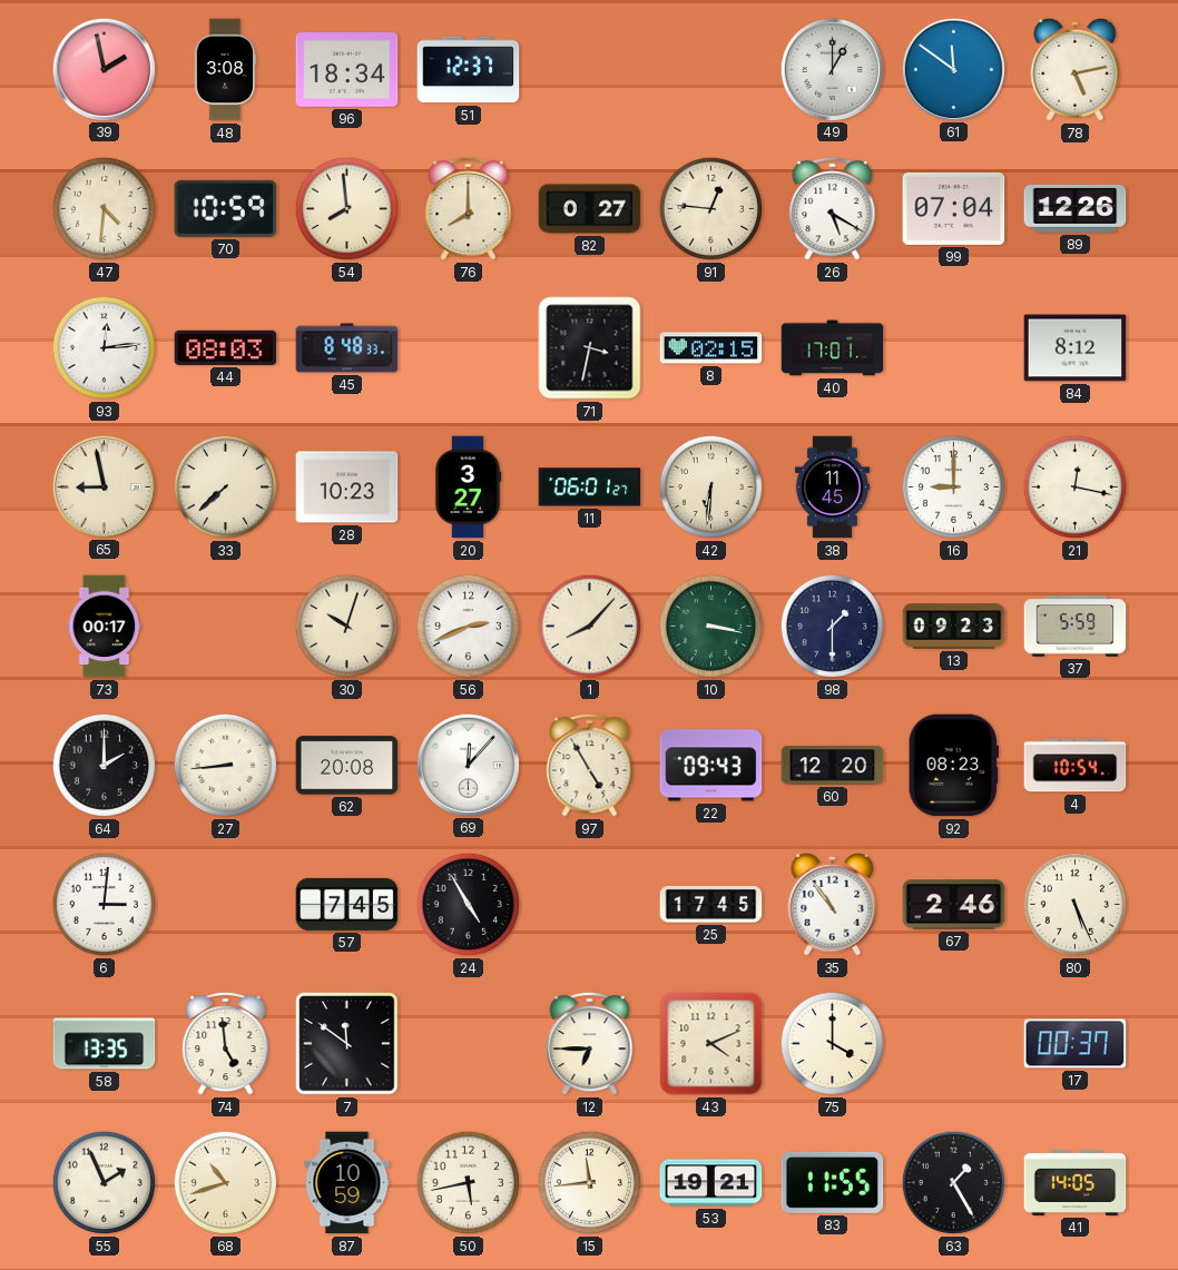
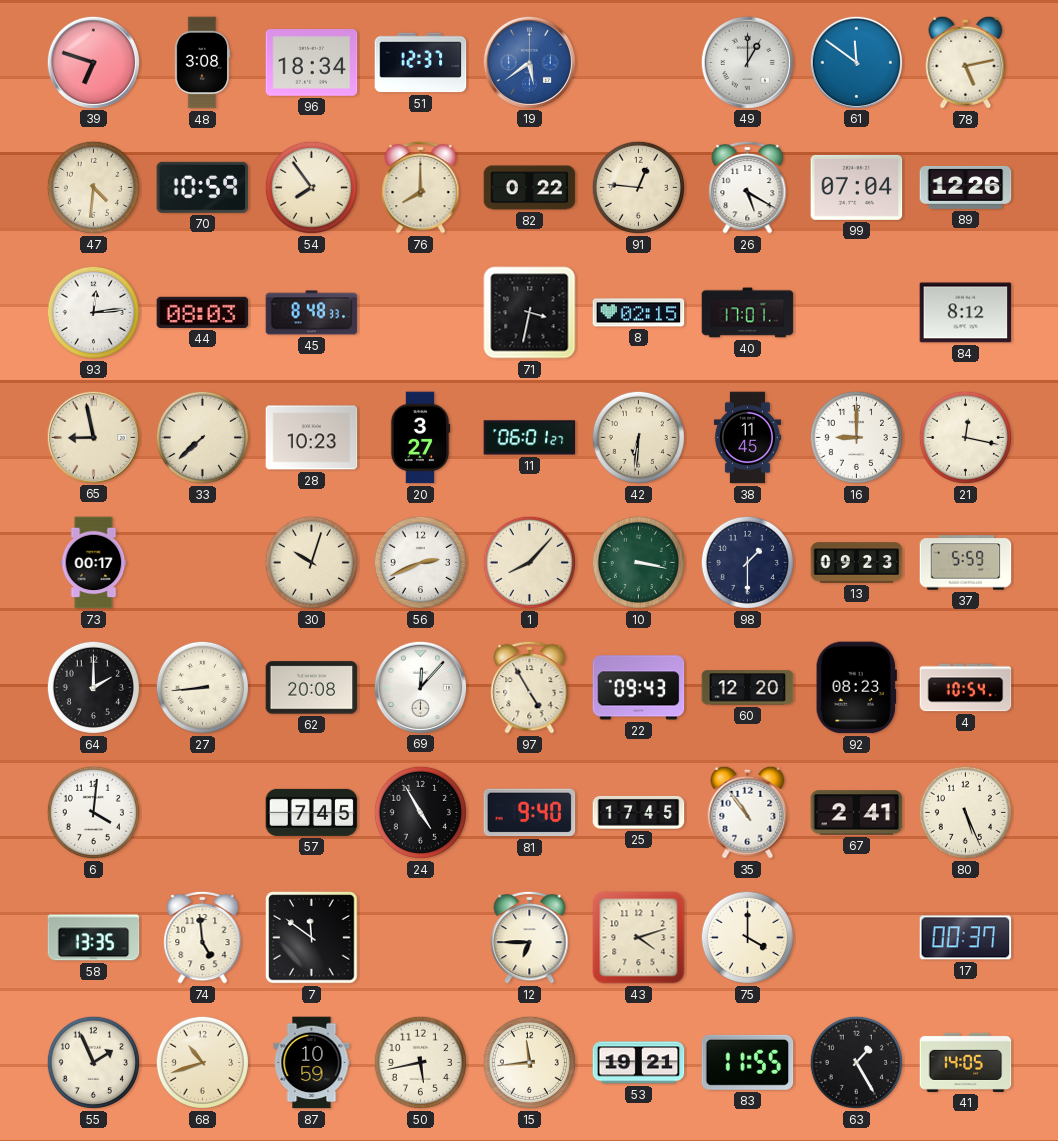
39: 1:58 -> 6:48
19: none -> 5:39
54: 7:59 -> 7:54
82: 0:27 -> 0:22
6: 3:01 -> 4:01
81: none -> 9:40
67: 2:46 -> 2:41
43: 4:11 -> 4:12
